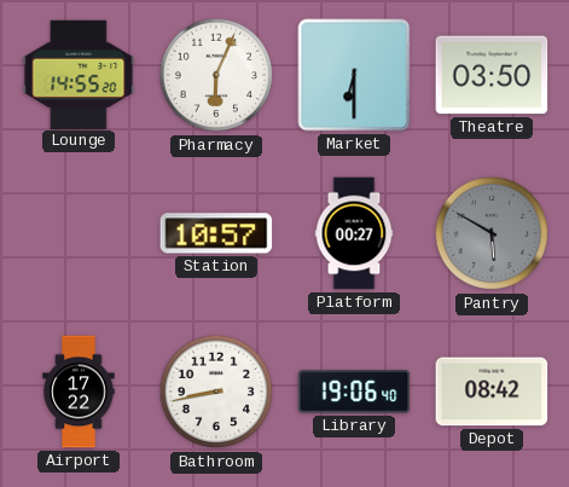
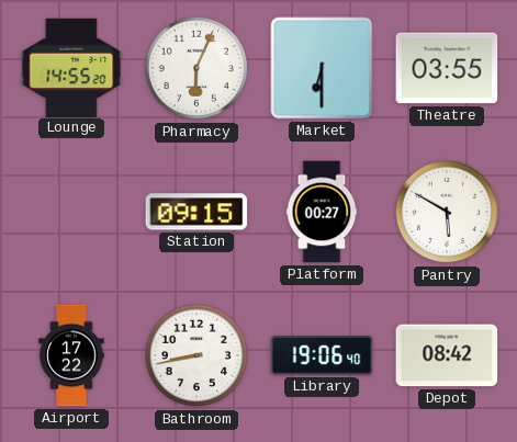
Theatre: 03:50 -> 03:55
Station: 10:57 -> 09:15
Pantry dial: grey -> white
